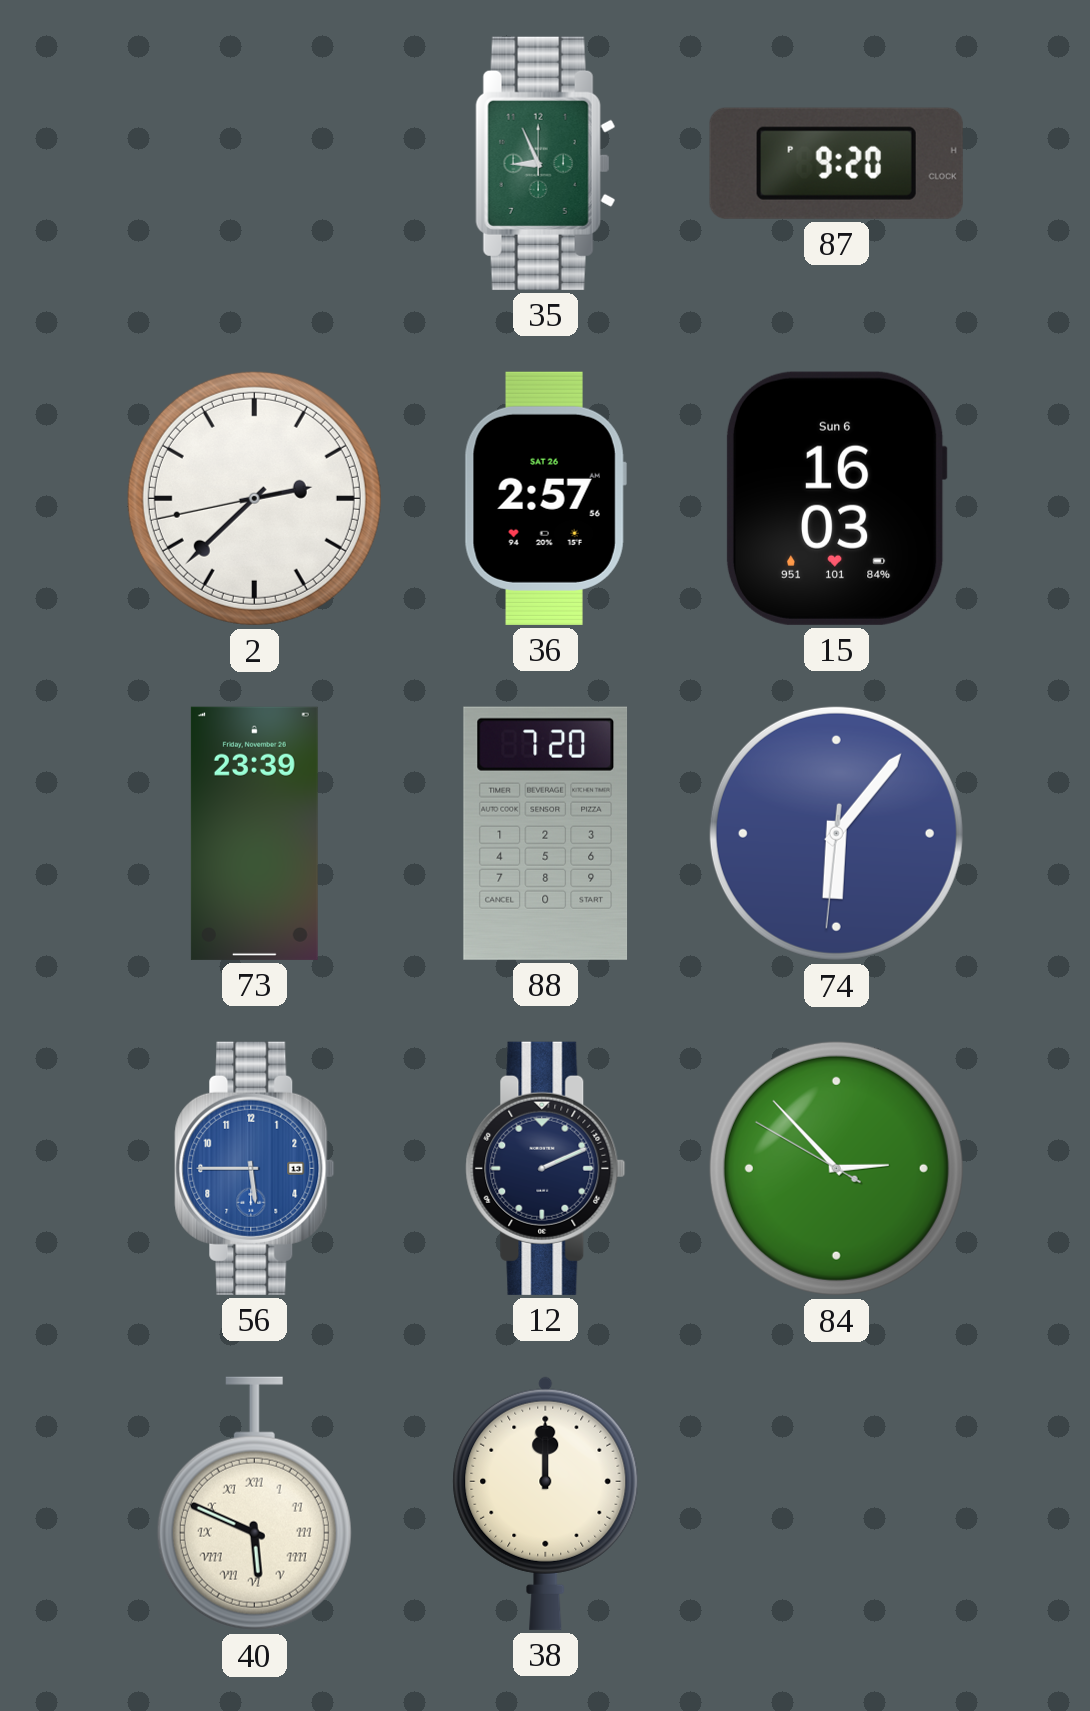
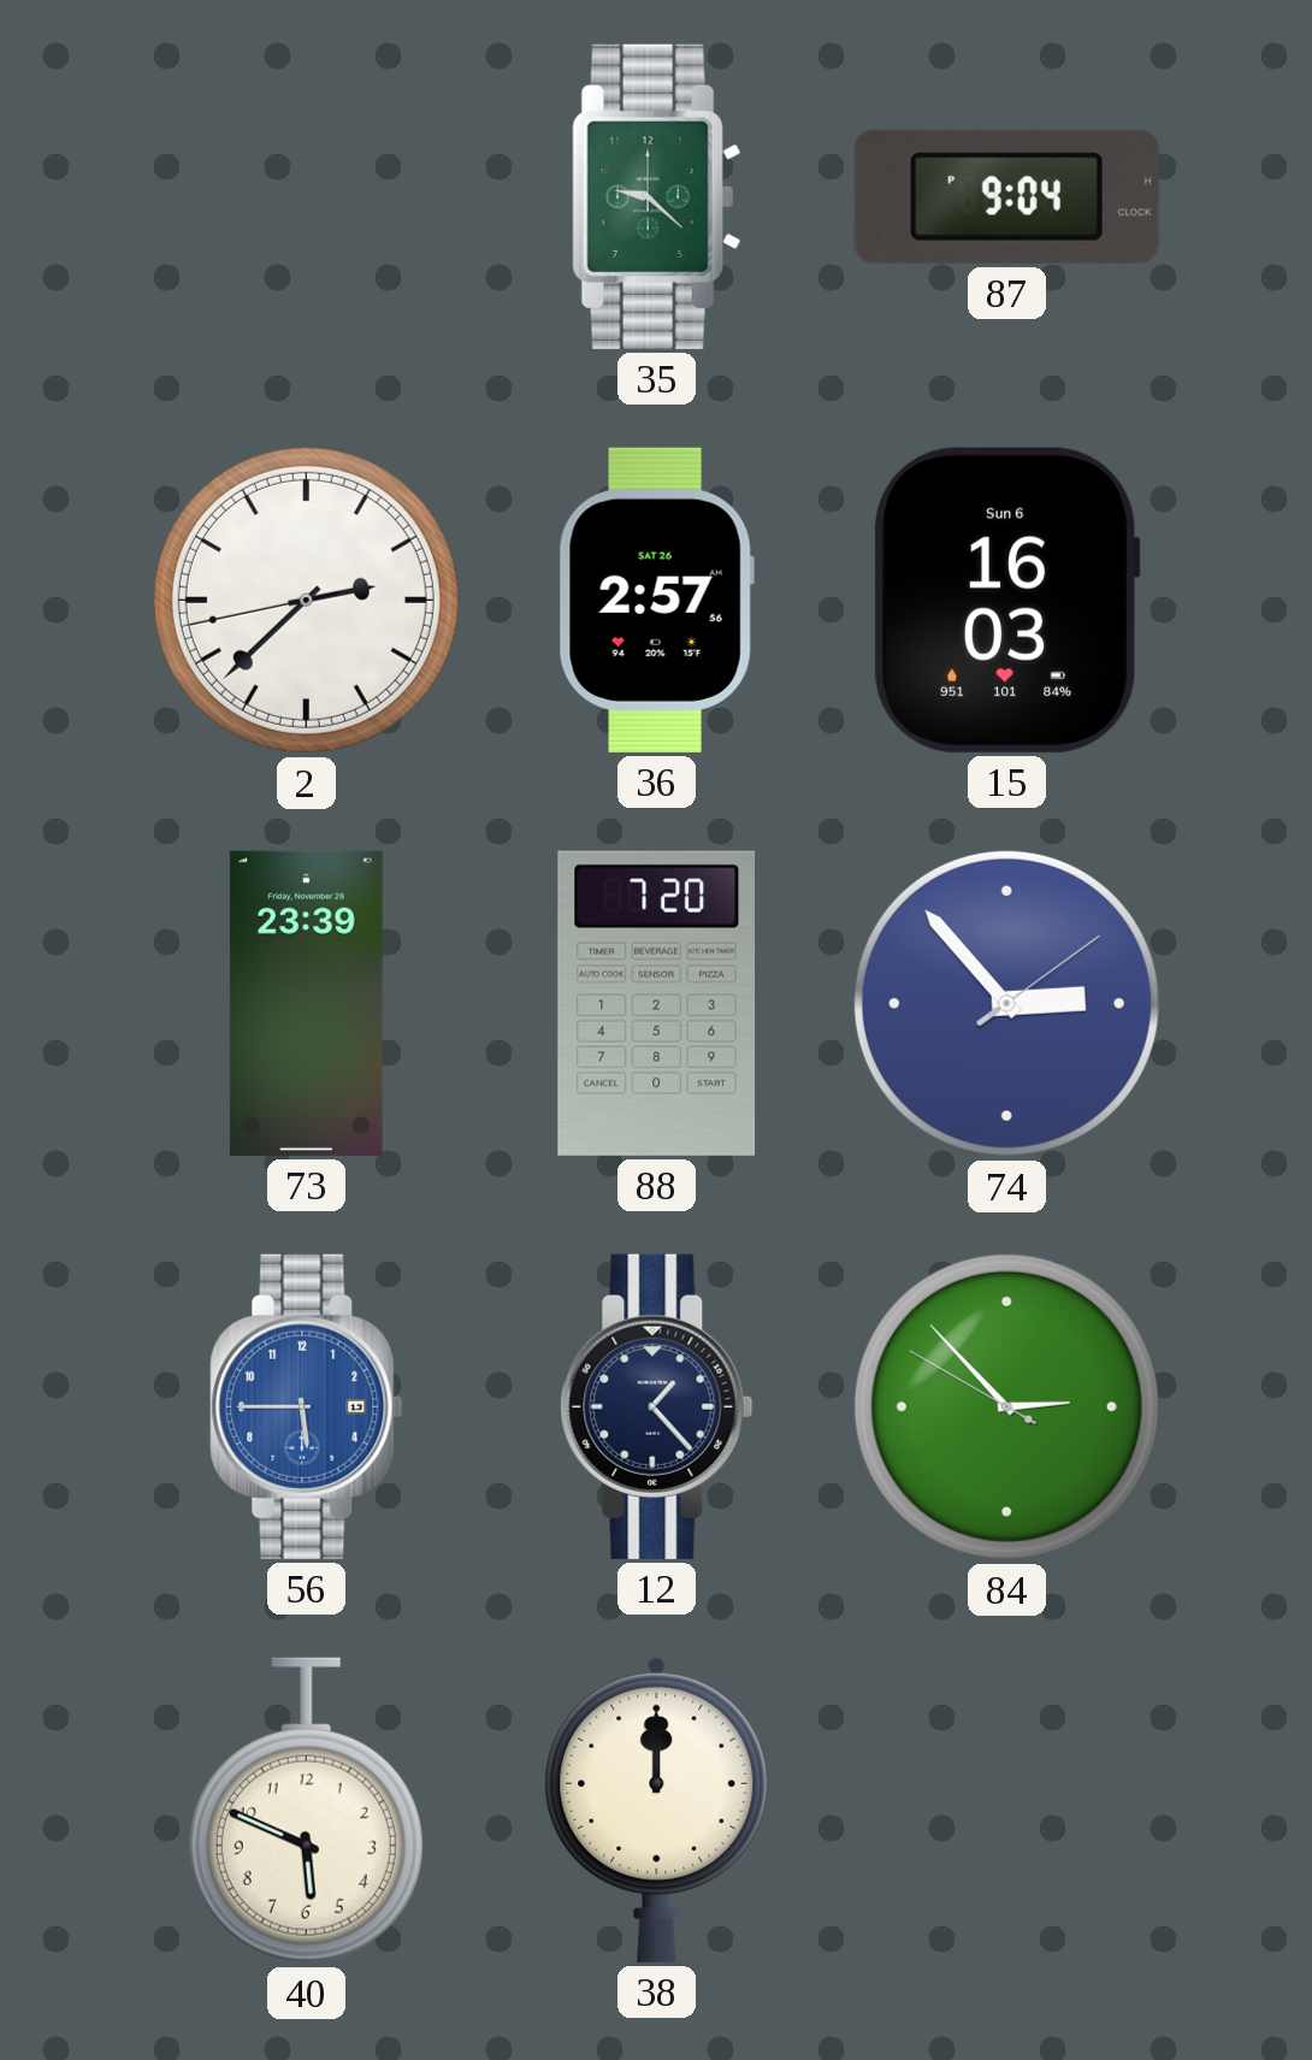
35: 8:56 -> 9:22
87: 9:20 -> 9:04
74: 6:06 -> 2:53
12: 2:11 -> 1:23
40 numerals: Roman -> Arabic
